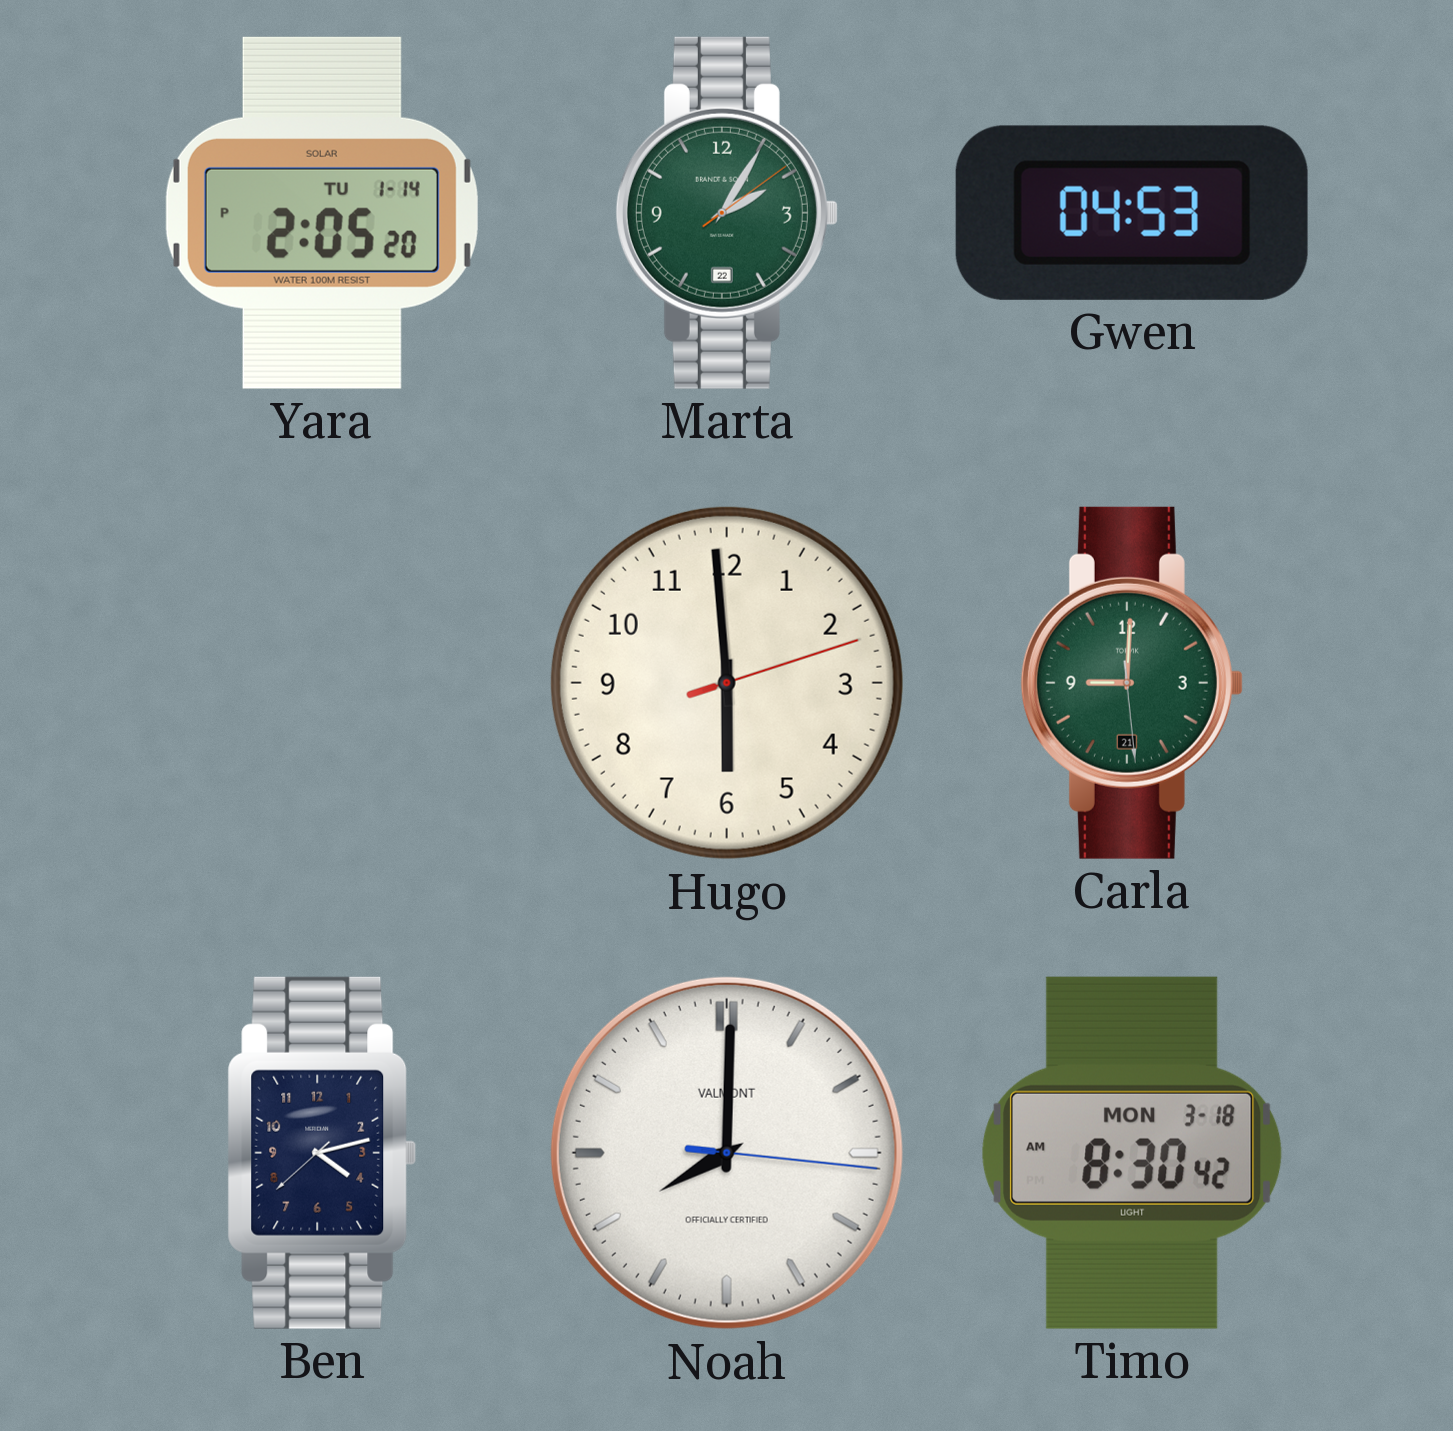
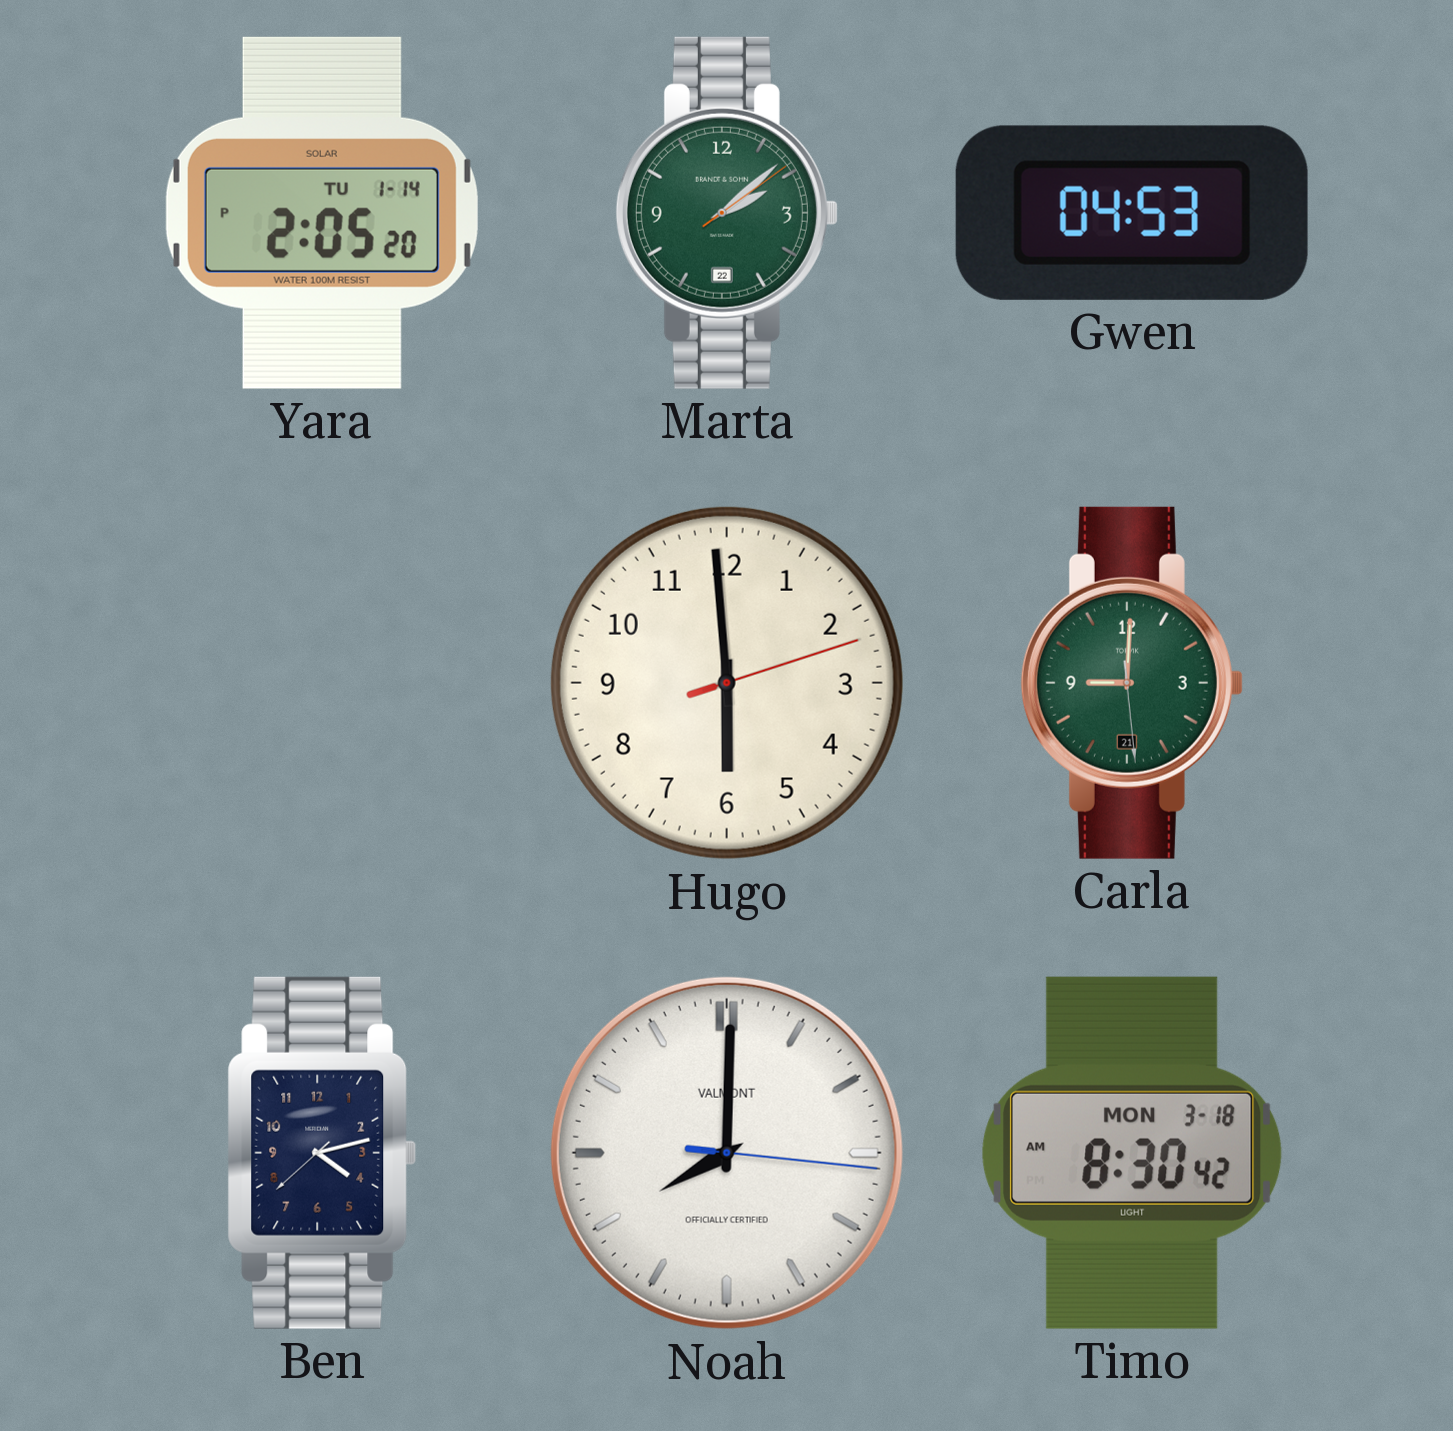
Marta: 2:05 -> 2:08
